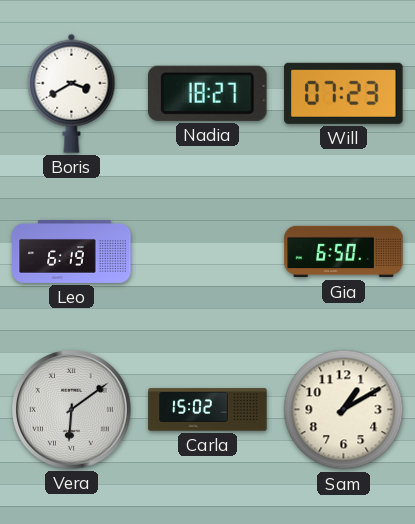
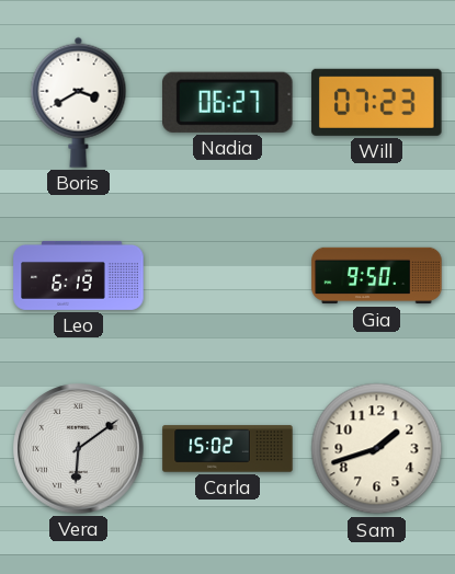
Nadia: 18:27 -> 06:27
Gia: 6:50 -> 9:50
Sam: 1:10 -> 1:42
